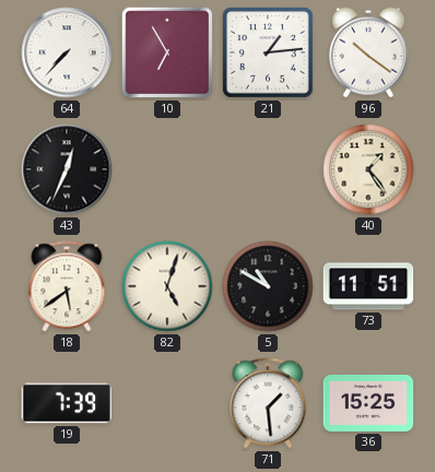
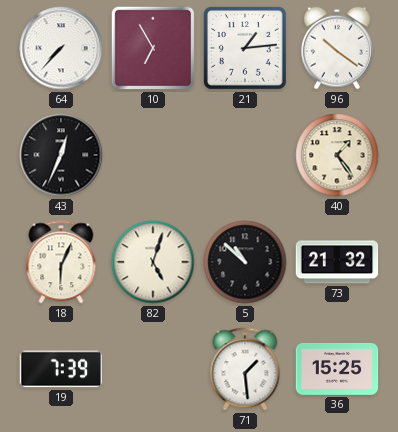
18: 5:39 -> 6:04
5: 10:50 -> 10:52
73: 11:51 -> 21:32
